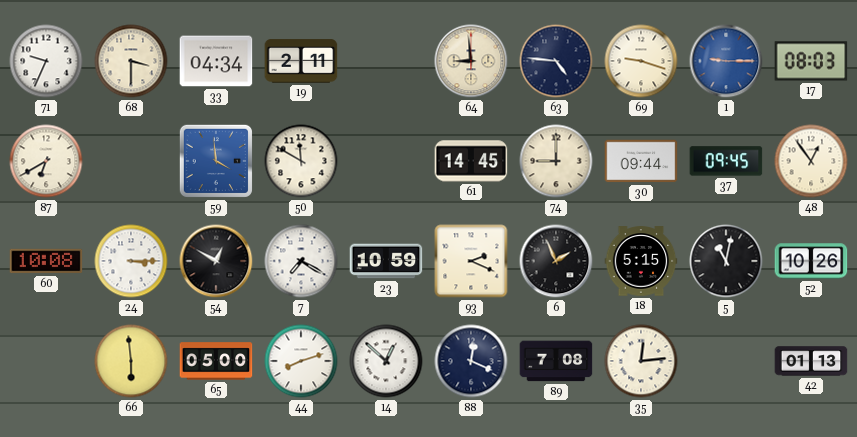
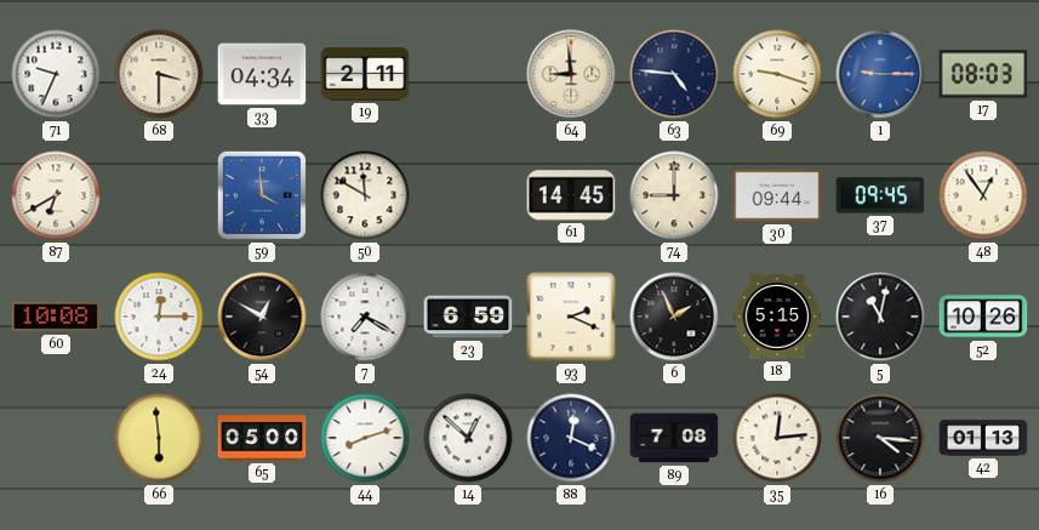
24: 3:15 -> 12:15
23: 10:59 -> 6:59
16: none -> 4:16
